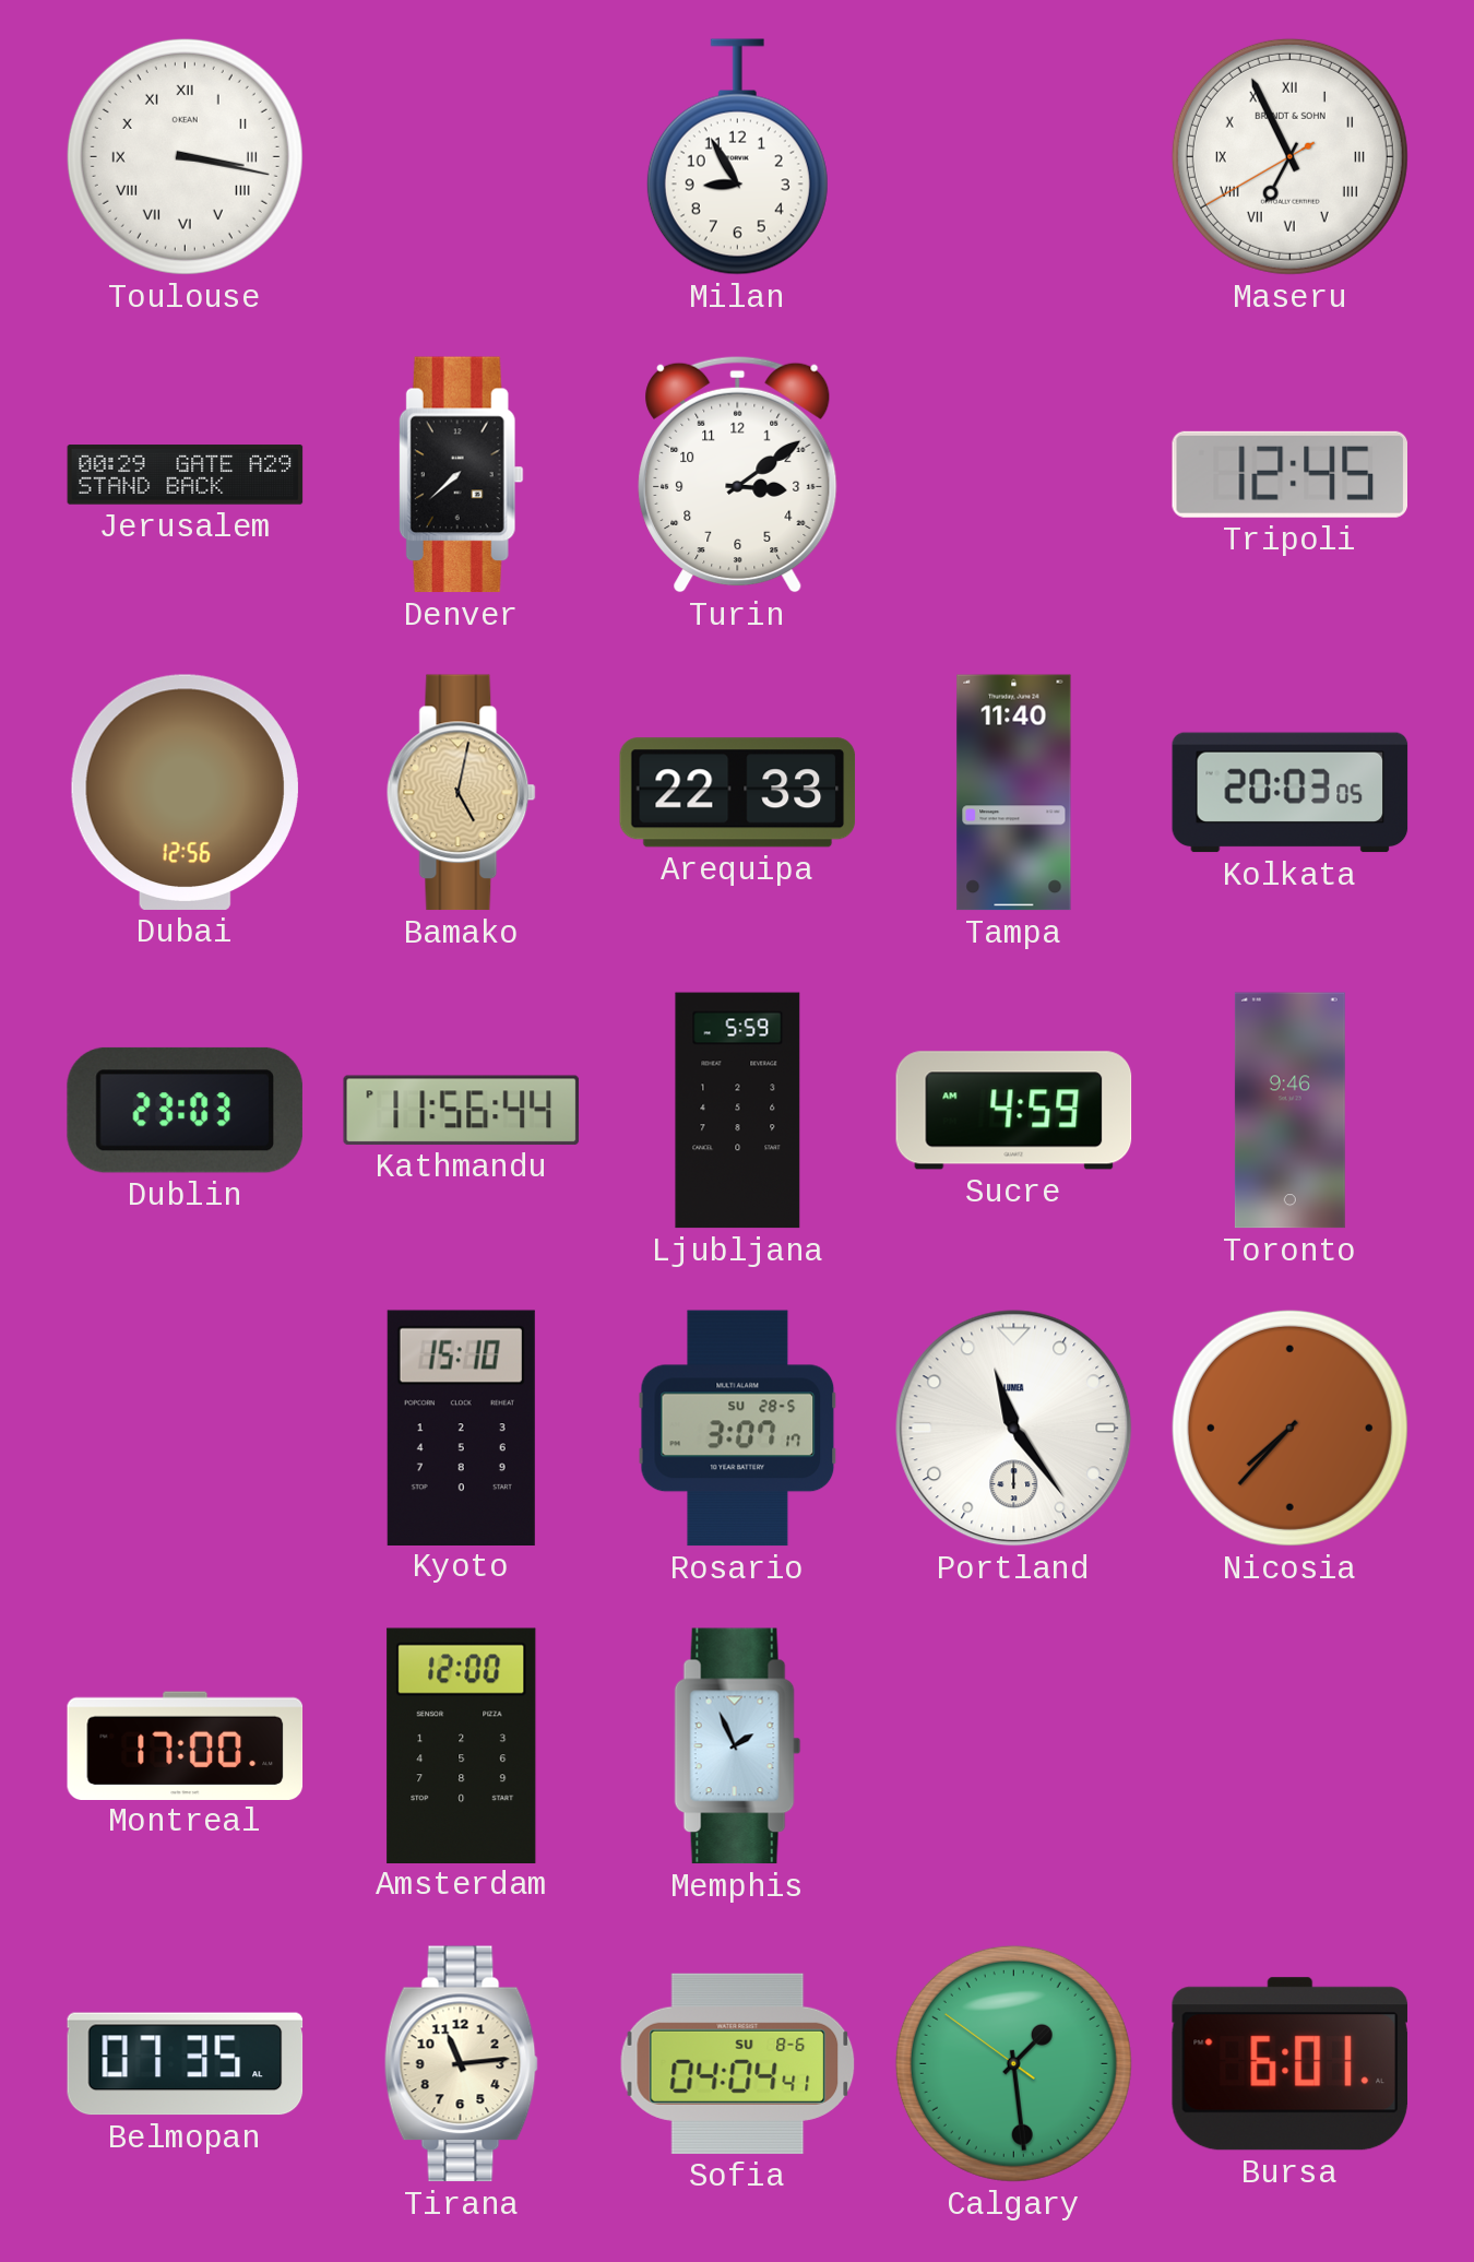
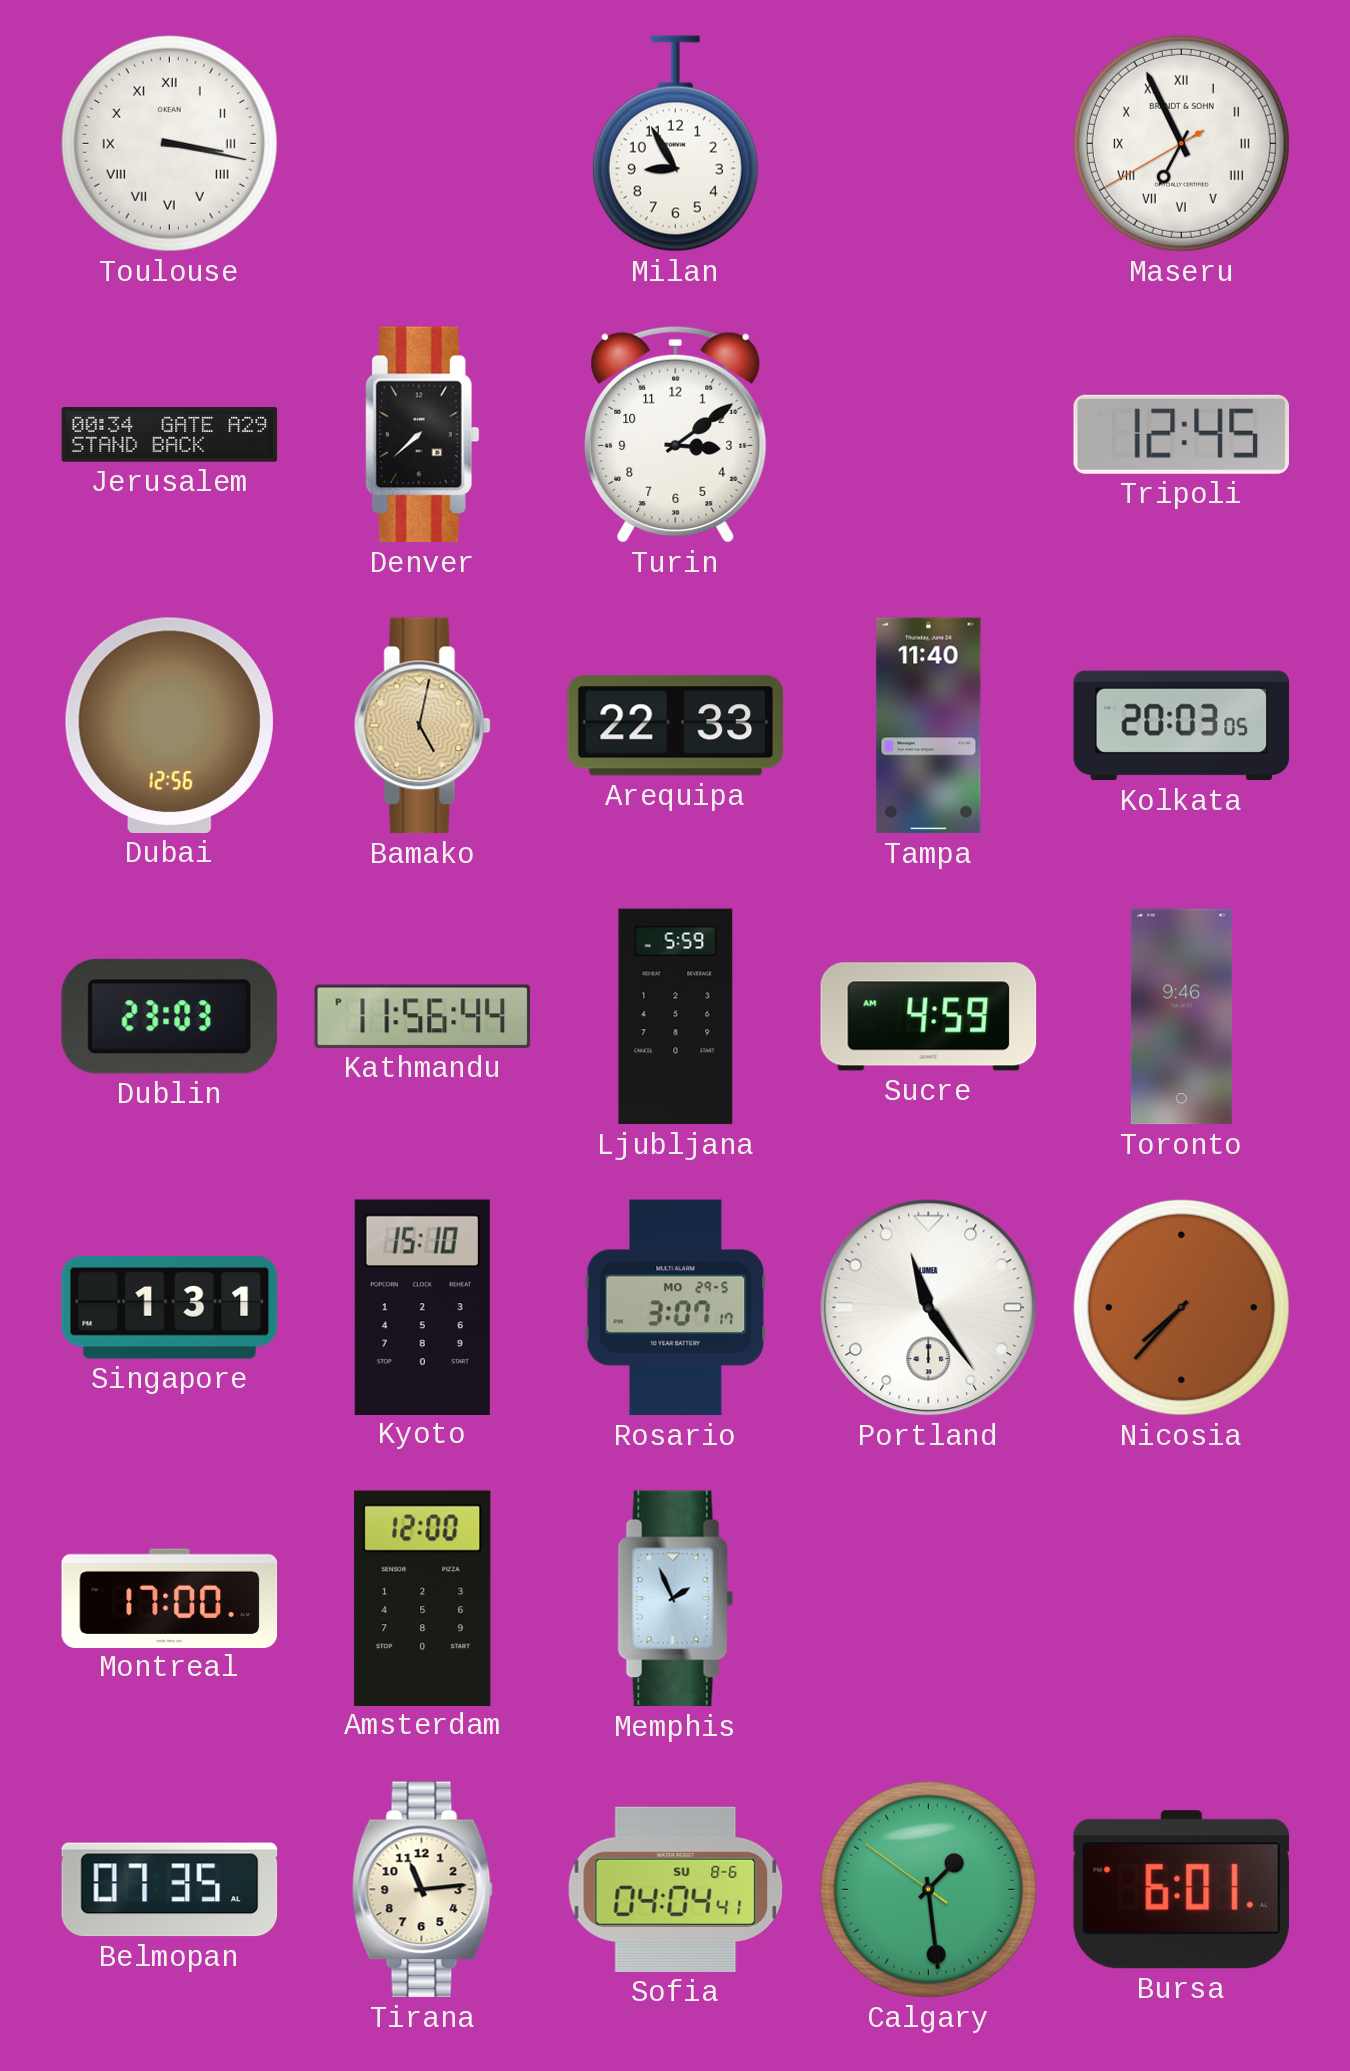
Jerusalem: 00:29 -> 00:34
Singapore: none -> 1:31
Rosario date: SU 28-5 -> MO 29-5
